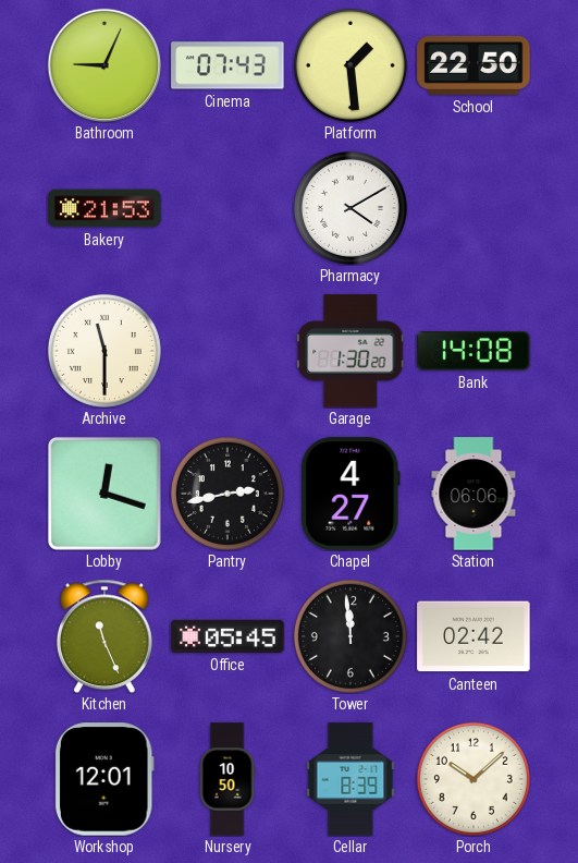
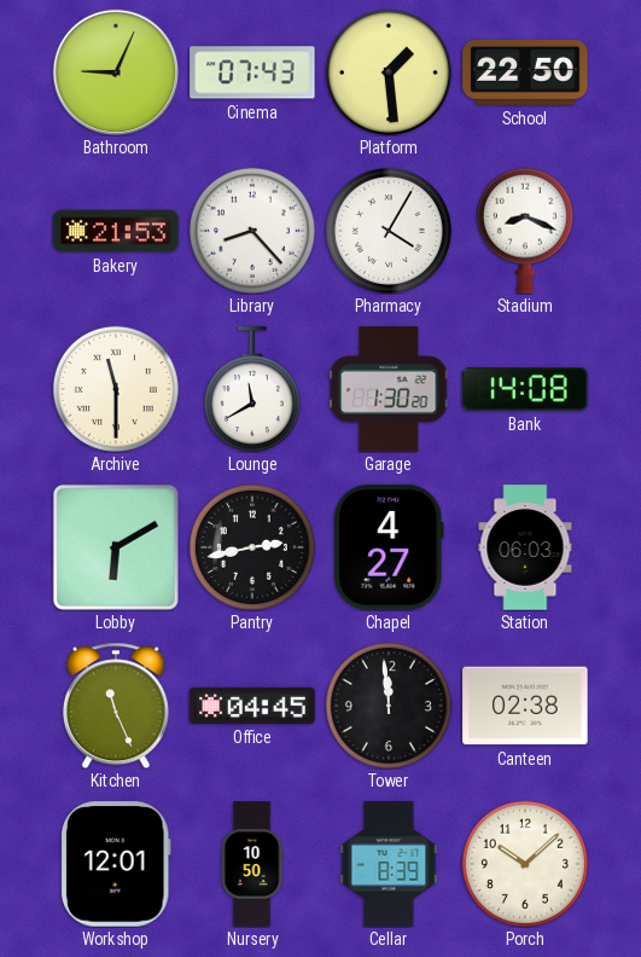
Library: none -> 8:23
Pharmacy: 4:10 -> 4:05
Stadium: none -> 8:19
Lounge: none -> 11:40
Lobby: 12:18 -> 6:10
Station: 06:06 -> 06:03
Office: 05:45 -> 04:45
Canteen: 02:42 -> 02:38
